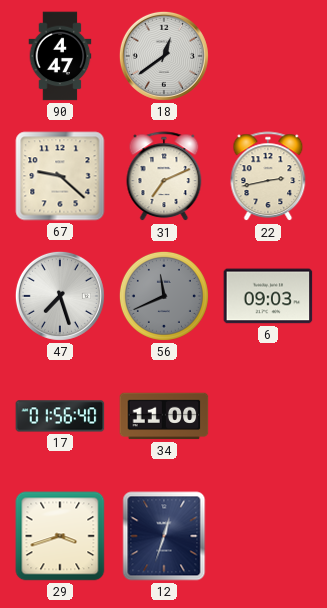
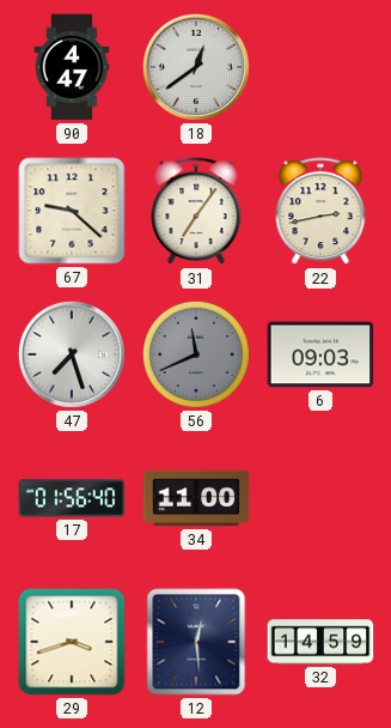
31: 7:11 -> 7:06
12: 12:33 -> 12:29
32: none -> 14:59
